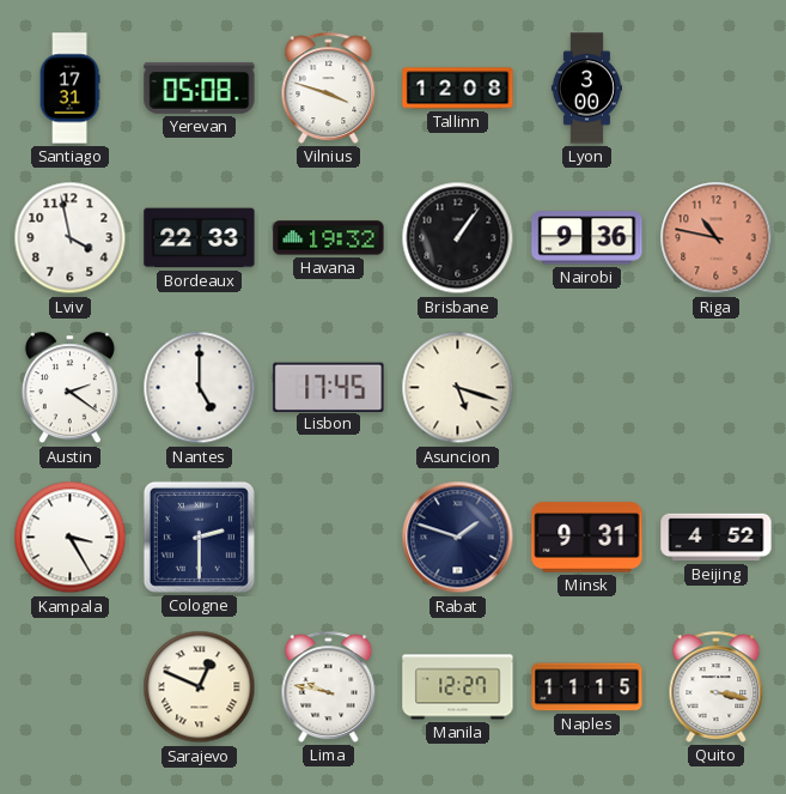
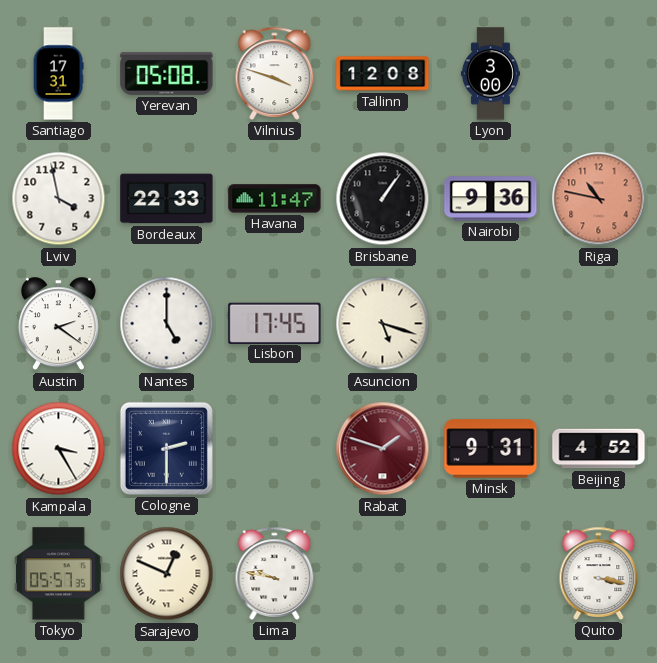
Havana: 19:32 -> 11:47
Rabat dial: navy -> burgundy
Tokyo: none -> 05:57
Manila: 12:27 -> none
Naples: 11:15 -> none
